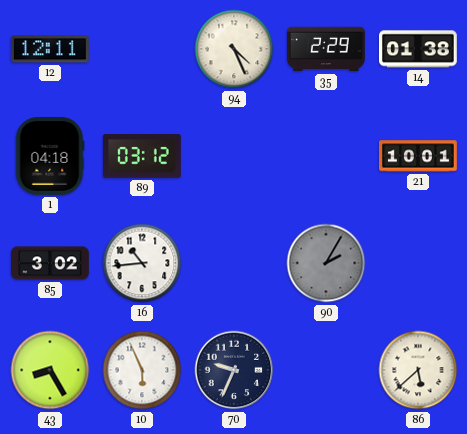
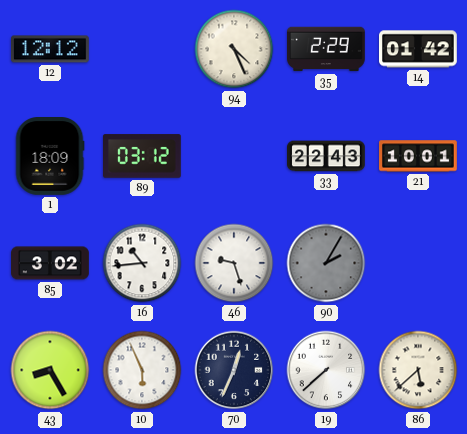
12: 12:11 -> 12:12
14: 01:38 -> 01:42
1: 04:18 -> 18:09
33: none -> 22:43
46: none -> 9:27
70: 9:34 -> 12:34
19: none -> 7:38
